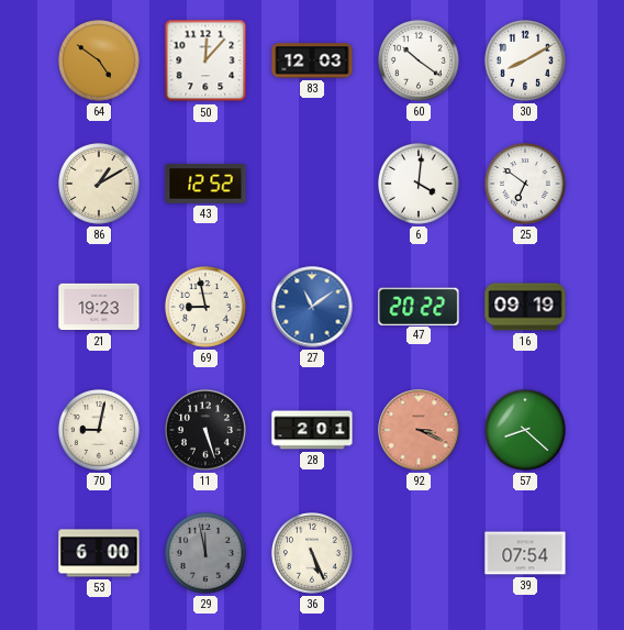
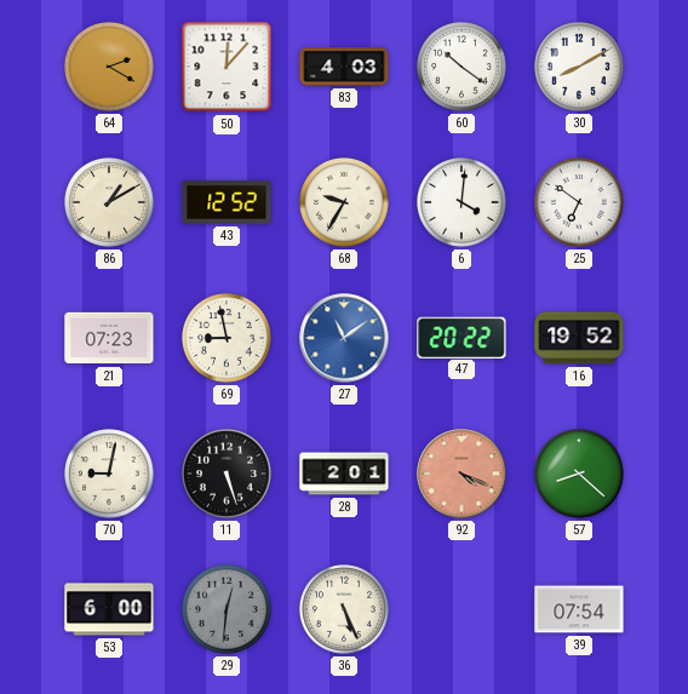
64: 4:51 -> 2:20
83: 12:03 -> 4:03
68: none -> 9:35
21: 19:23 -> 07:23
16: 09:19 -> 19:52
92: 3:19 -> 4:19
29: 11:58 -> 12:31
